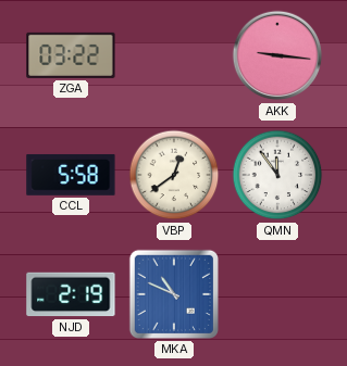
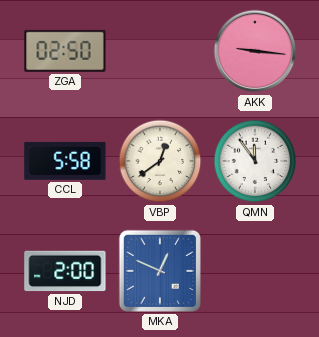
ZGA: 03:22 -> 02:50
NJD: 2:19 -> 2:00
MKA: 10:49 -> 12:49
